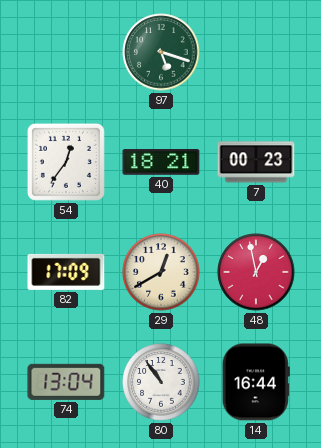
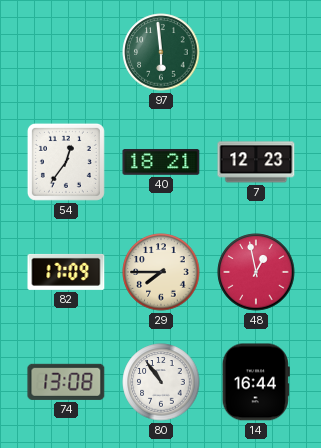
97: 5:18 -> 5:59
7: 00:23 -> 12:23
29: 12:40 -> 7:45
74: 13:04 -> 13:08
